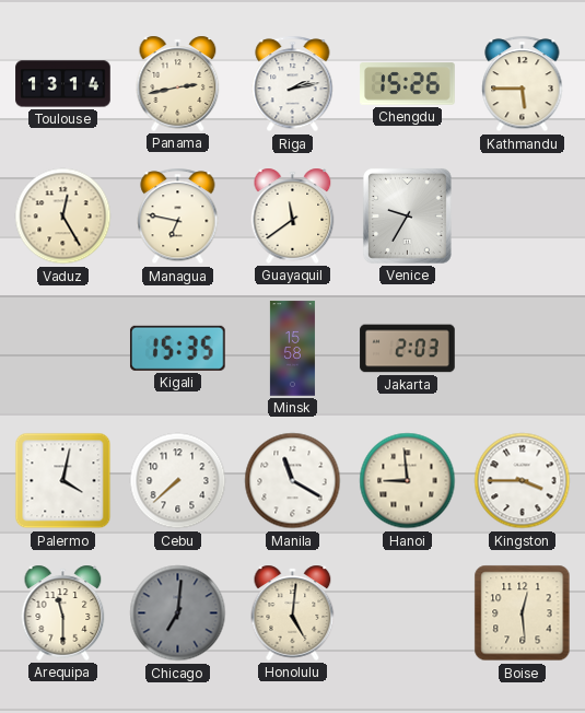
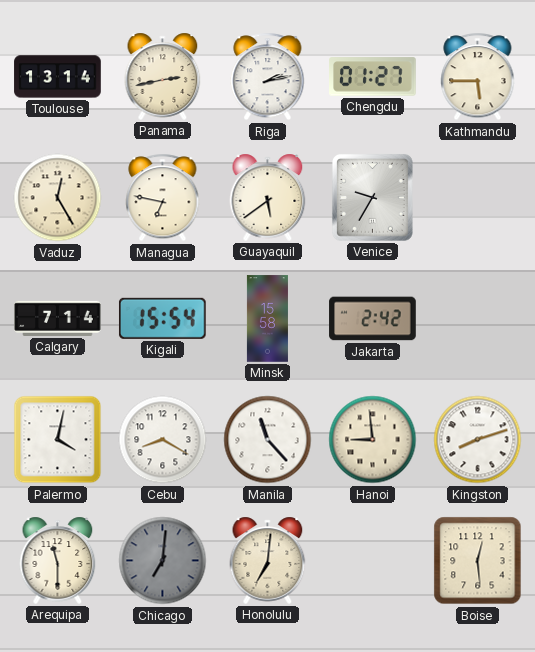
Chengdu: 15:26 -> 01:27
Guayaquil: 11:39 -> 5:39
Calgary: none -> 7:14
Kigali: 15:35 -> 15:54
Jakarta: 2:03 -> 2:42
Cebu: 7:38 -> 8:20
Manila: 11:20 -> 11:23
Kingston: 3:45 -> 8:12
Honolulu: 5:01 -> 7:01
